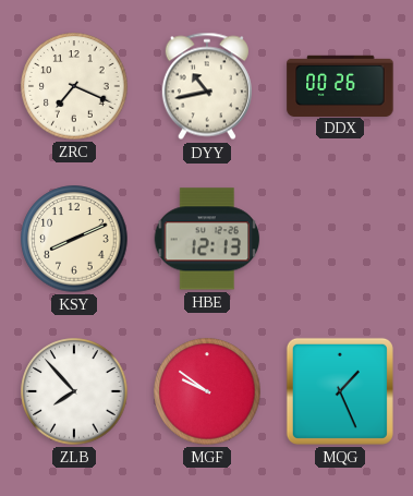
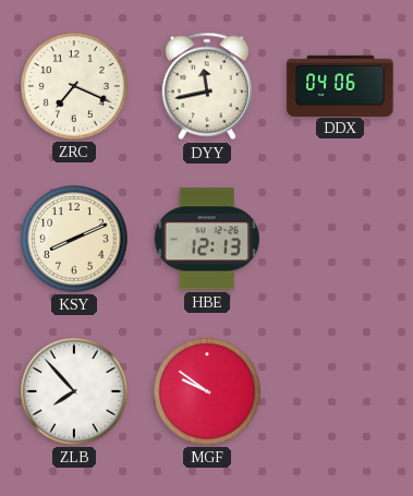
DYY: 10:43 -> 11:43
DDX: 00:26 -> 04:06
MQG: 1:26 -> none
